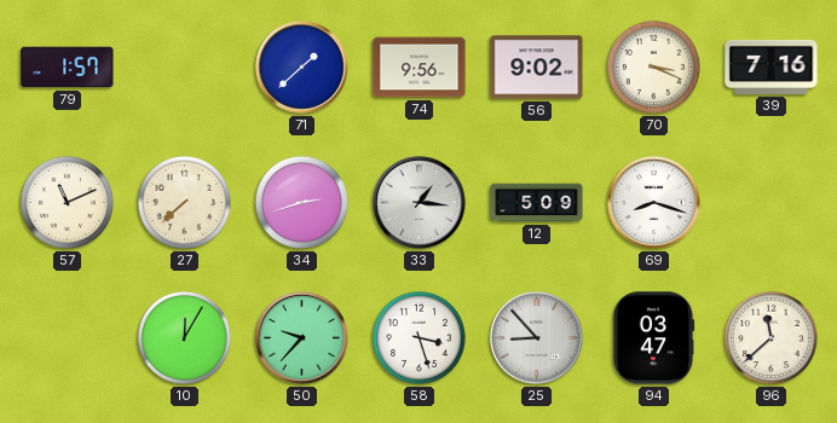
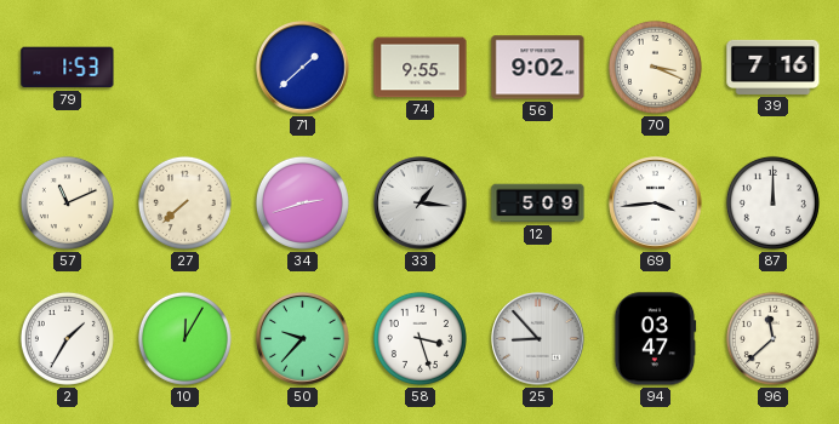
79: 1:57 -> 1:53
74: 9:56 -> 9:55
69: 8:18 -> 3:44
87: none -> 12:00
2: none -> 1:35
